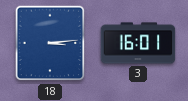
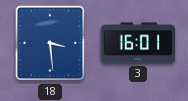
18: 3:14 -> 3:29
